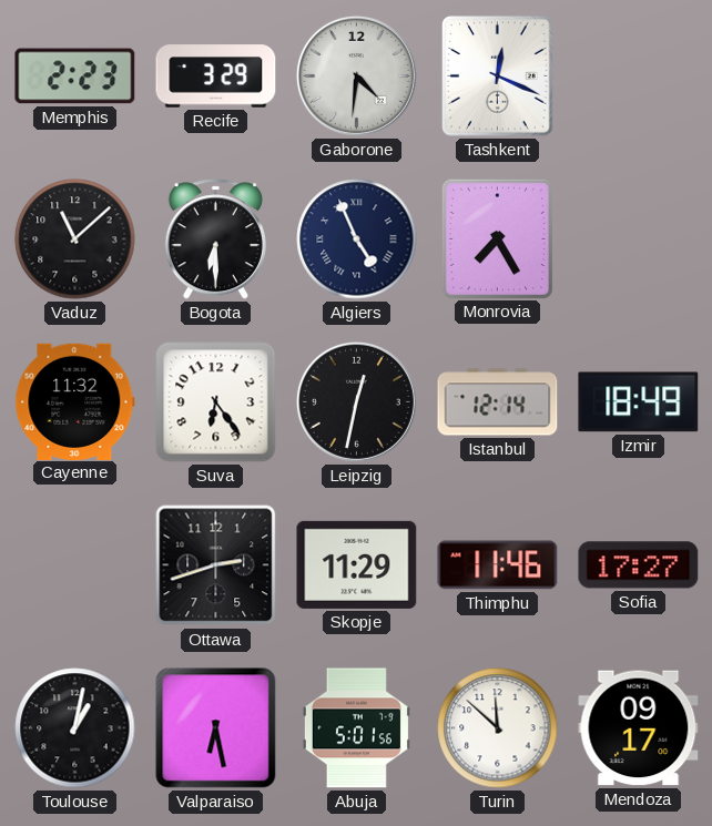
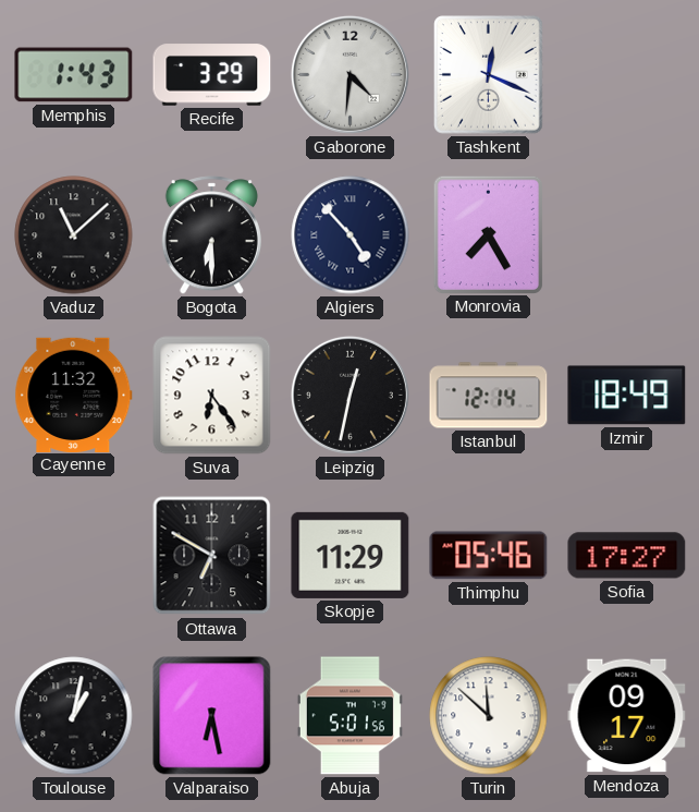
Memphis: 2:23 -> 1:43
Algiers: 4:56 -> 4:53
Ottawa: 2:42 -> 6:50
Thimphu: 11:46 -> 05:46
